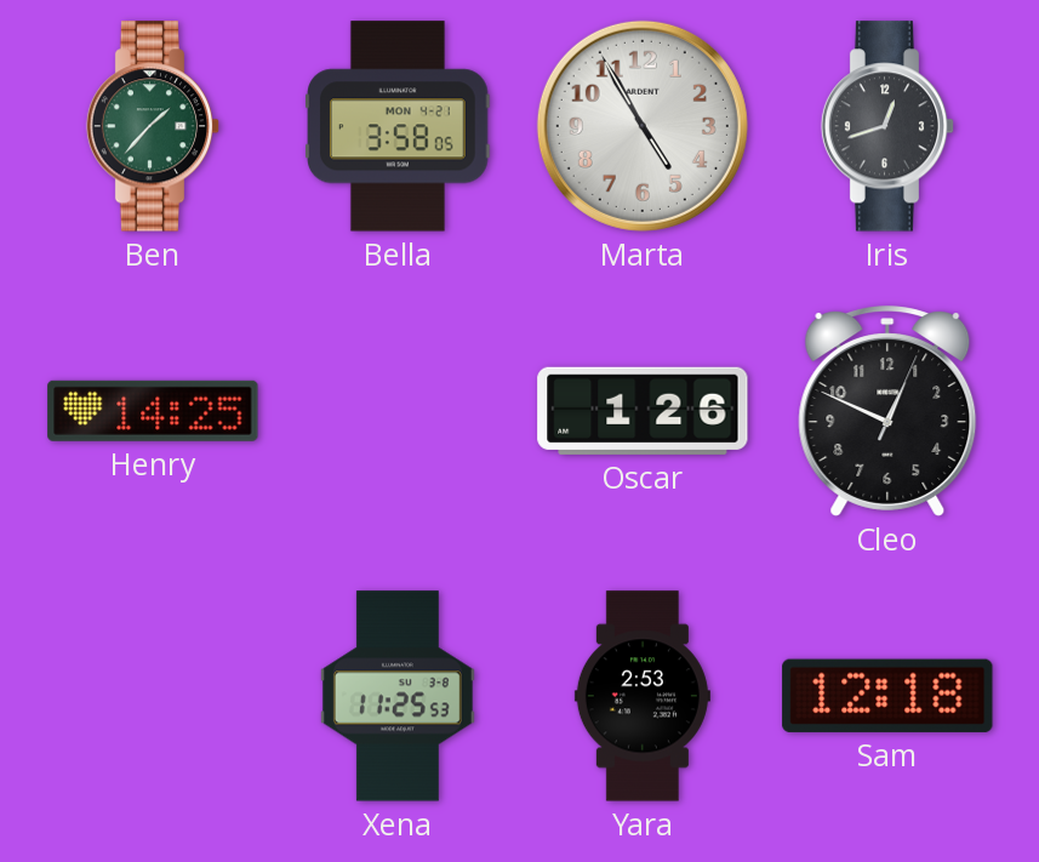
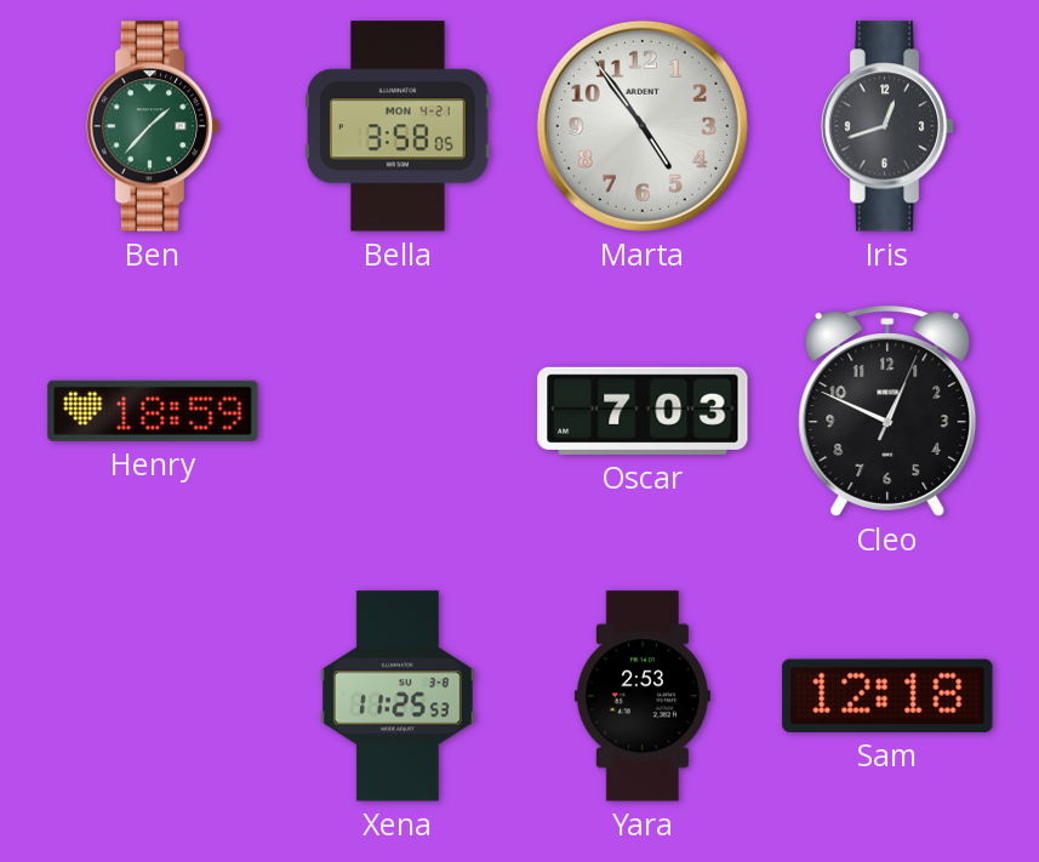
Marta: 4:55 -> 4:54
Henry: 14:25 -> 18:59
Oscar: 1:26 -> 7:03
